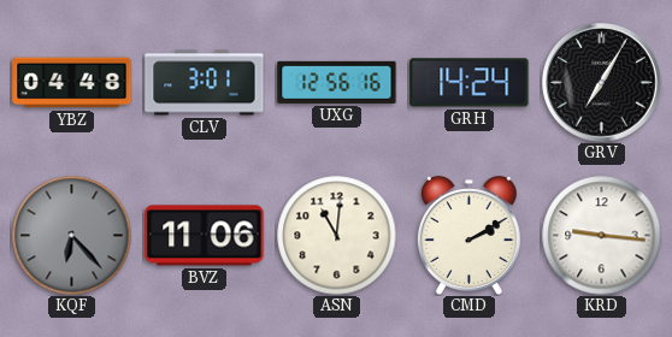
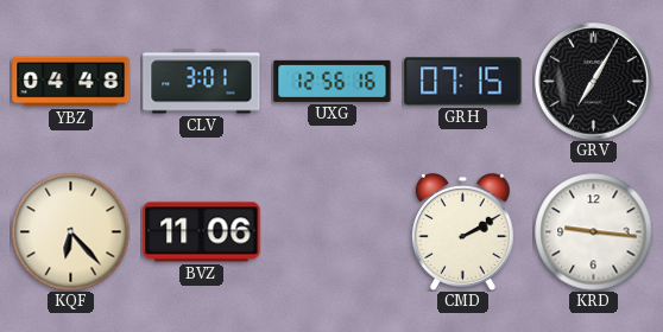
GRH: 14:24 -> 07:15
KQF dial: grey -> cream
ASN: 11:01 -> none
